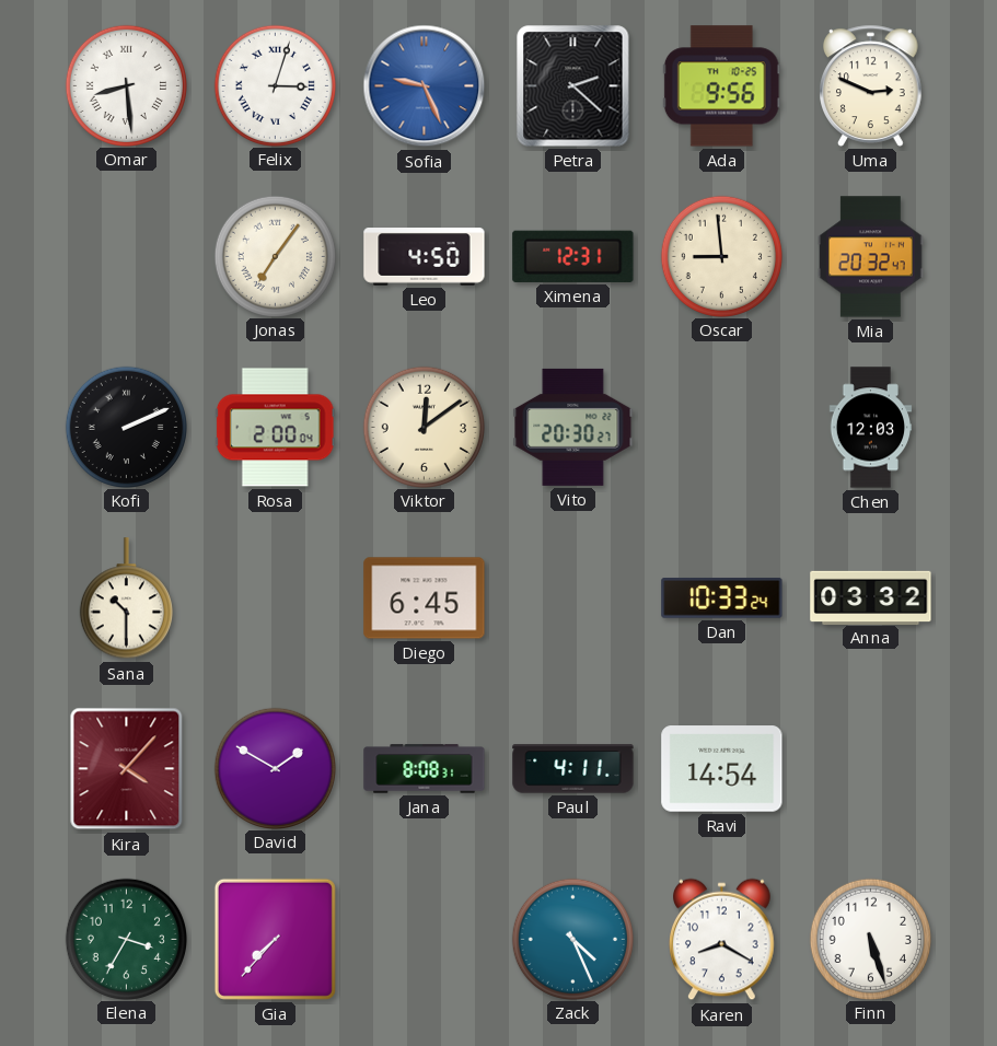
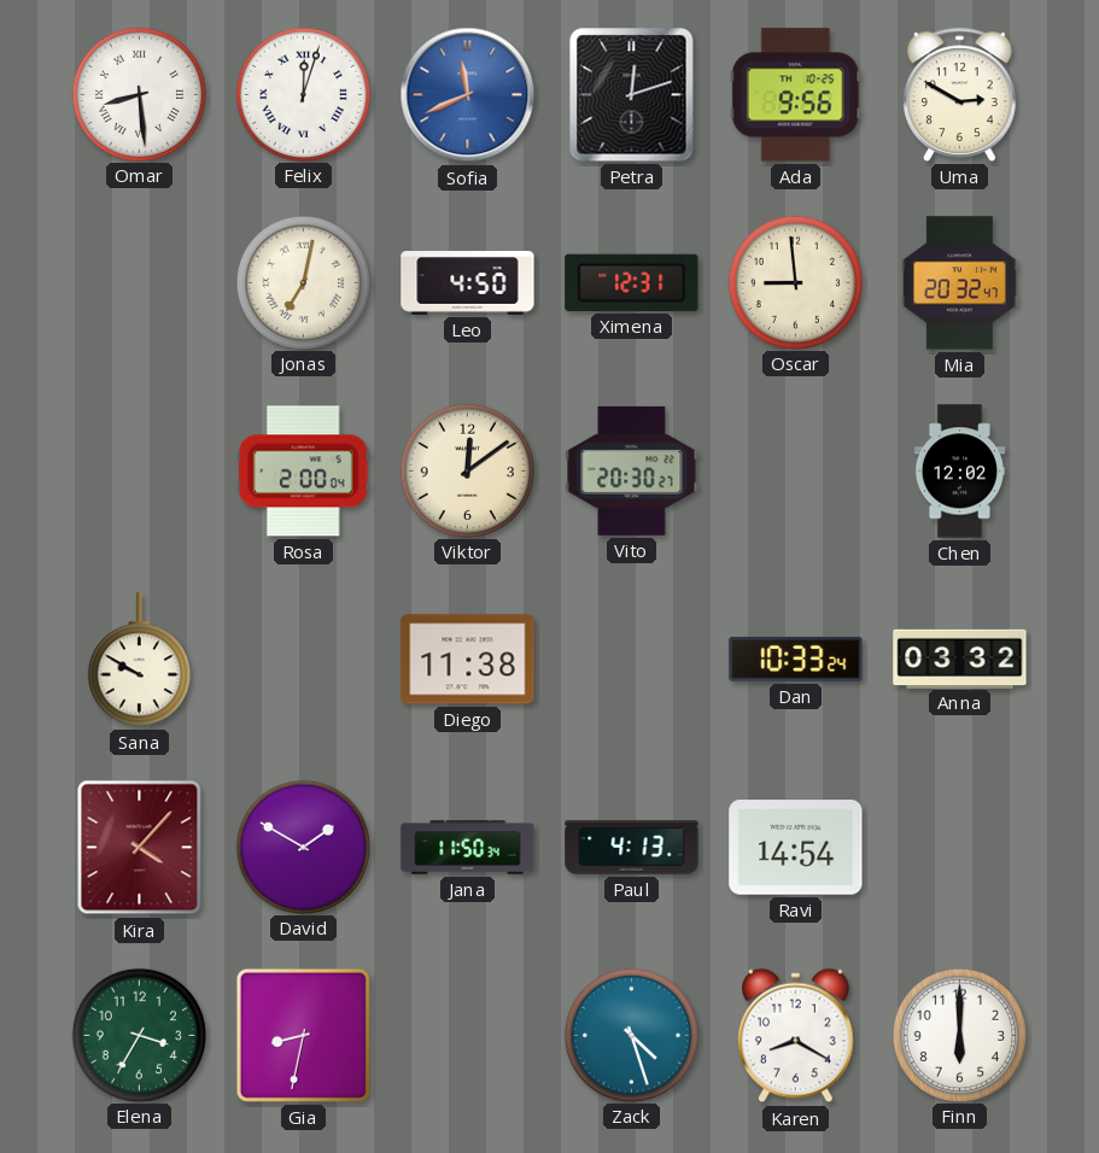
Felix: 3:03 -> 12:03
Sofia: 9:26 -> 11:41
Petra: 2:22 -> 12:12
Uma: 2:49 -> 2:50
Jonas: 7:06 -> 7:02
Kofi: 2:11 -> none
Chen: 12:03 -> 12:02
Sana: 10:30 -> 9:50
Diego: 6:45 -> 11:38
Jana: 8:08 -> 11:50
Paul: 4:11 -> 4:13
Gia: 7:37 -> 8:32
Zack: 4:26 -> 4:27
Finn: 5:27 -> 6:00
